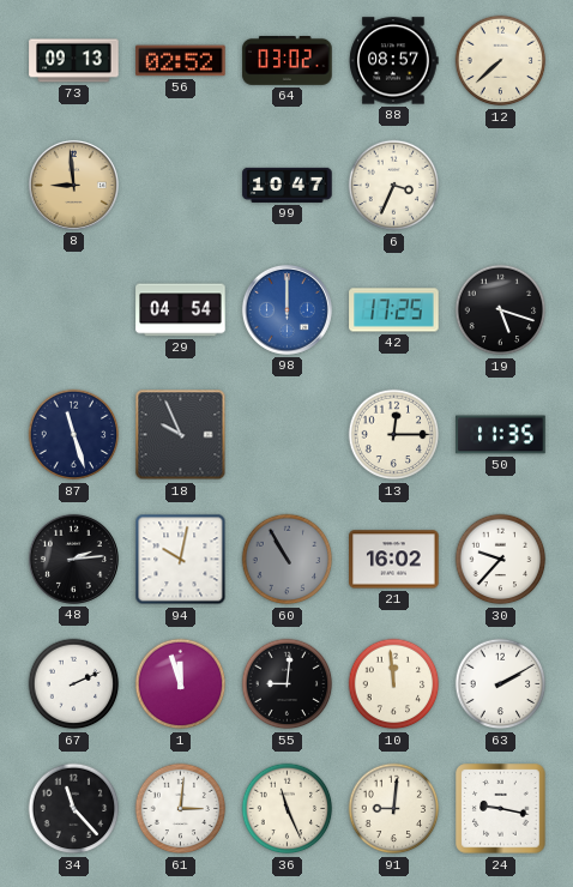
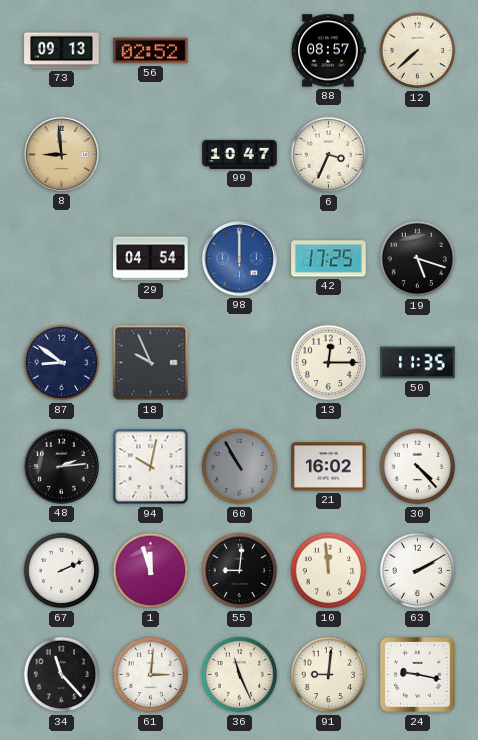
64: 03:02 -> none
87: 11:27 -> 8:51
30: 9:37 -> 4:23
